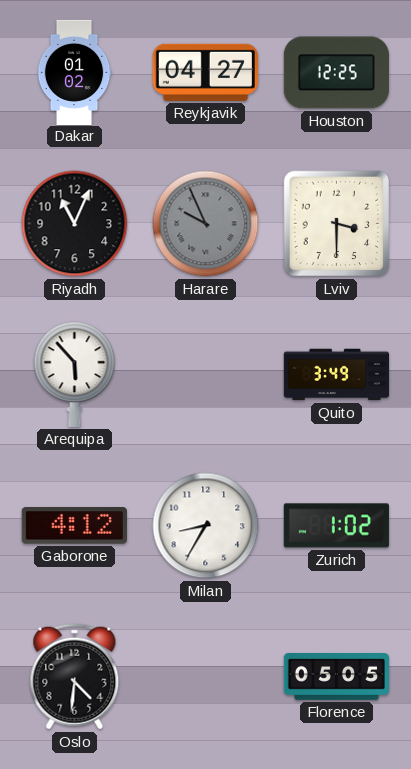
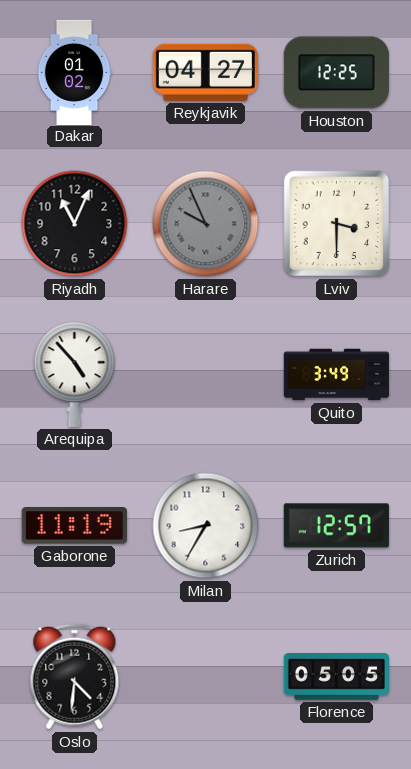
Arequipa: 5:53 -> 4:53
Gaborone: 4:12 -> 11:19
Zurich: 1:02 -> 12:57
